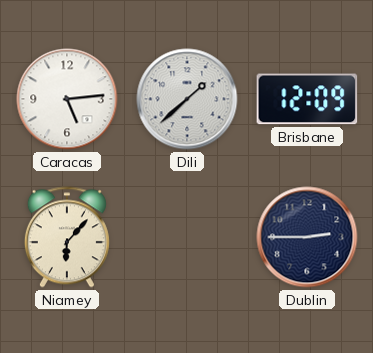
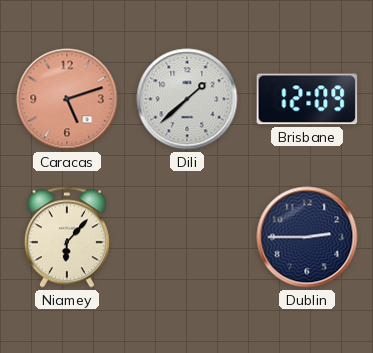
Caracas: 5:14 -> 5:12
Caracas dial: white -> salmon
